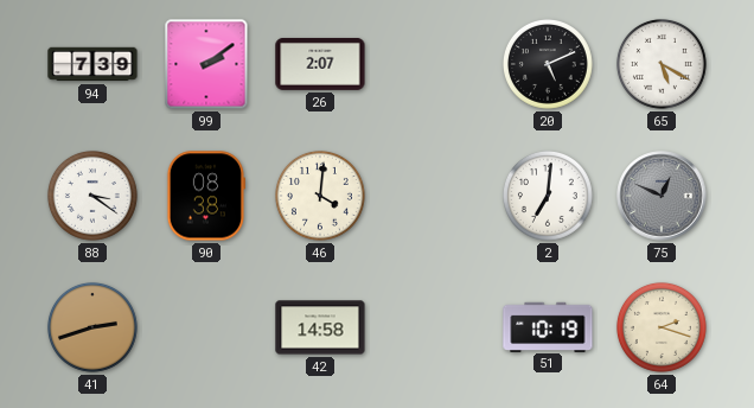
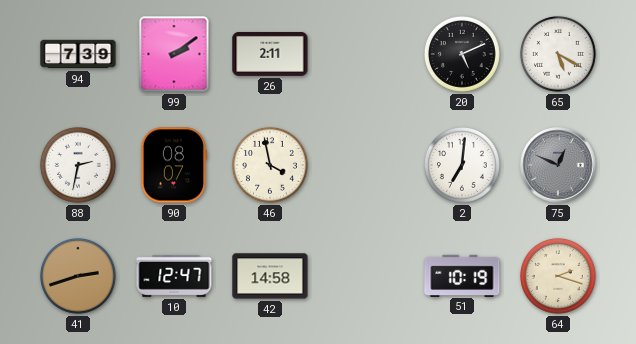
26: 2:07 -> 2:11
88: 3:21 -> 2:32
90: 08:38 -> 08:07
46: 4:01 -> 3:58
10: none -> 12:47
